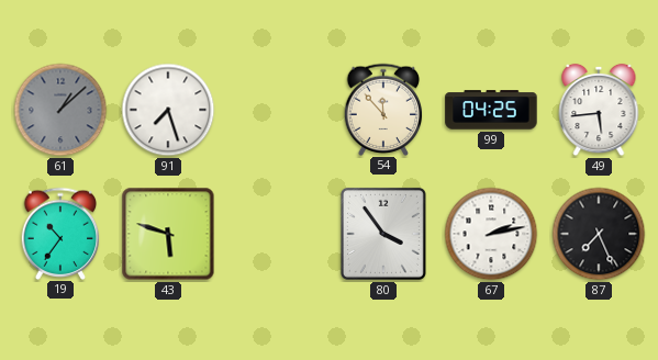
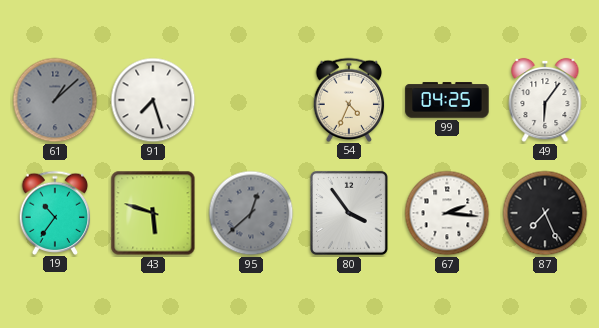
54: 11:53 -> 4:34
49: 5:44 -> 6:06
95: none -> 12:38
67: 2:13 -> 2:16
